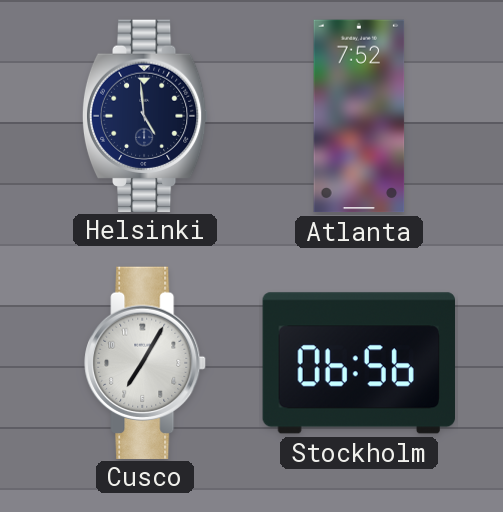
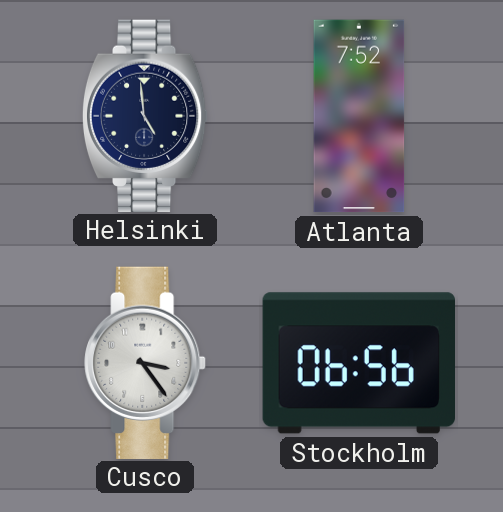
Cusco: 7:05 -> 3:24
